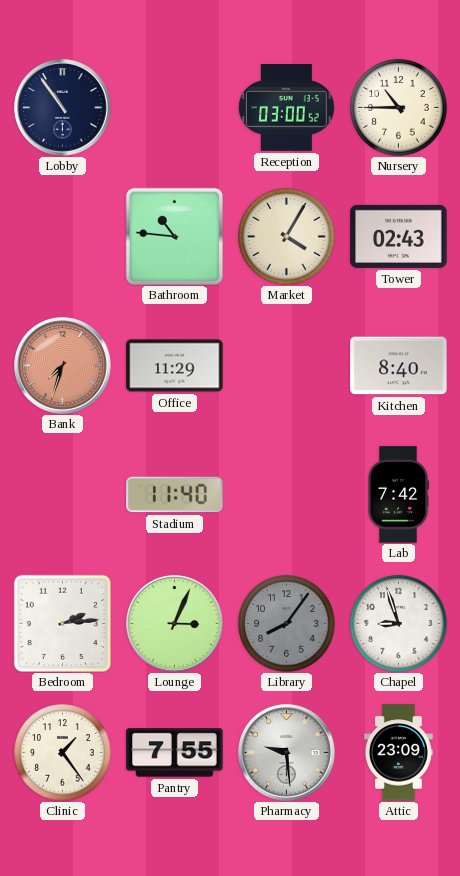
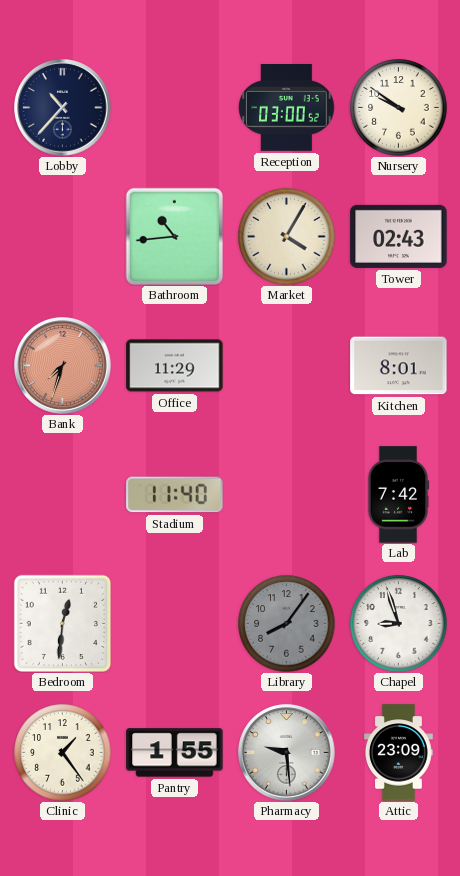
Lobby: 10:54 -> 10:37
Nursery: 10:45 -> 9:51
Bathroom: 10:46 -> 10:44
Kitchen: 8:40 -> 8:01
Bedroom: 2:14 -> 12:31
Lounge: 3:04 -> none
Pantry: 7:55 -> 1:55
